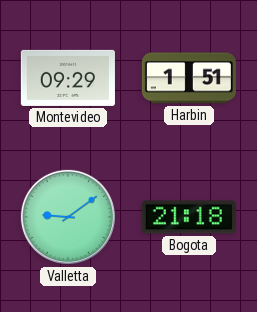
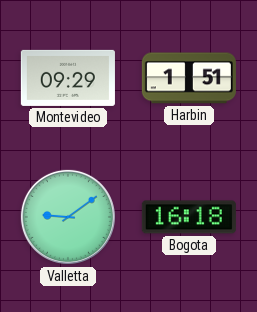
Bogota: 21:18 -> 16:18
